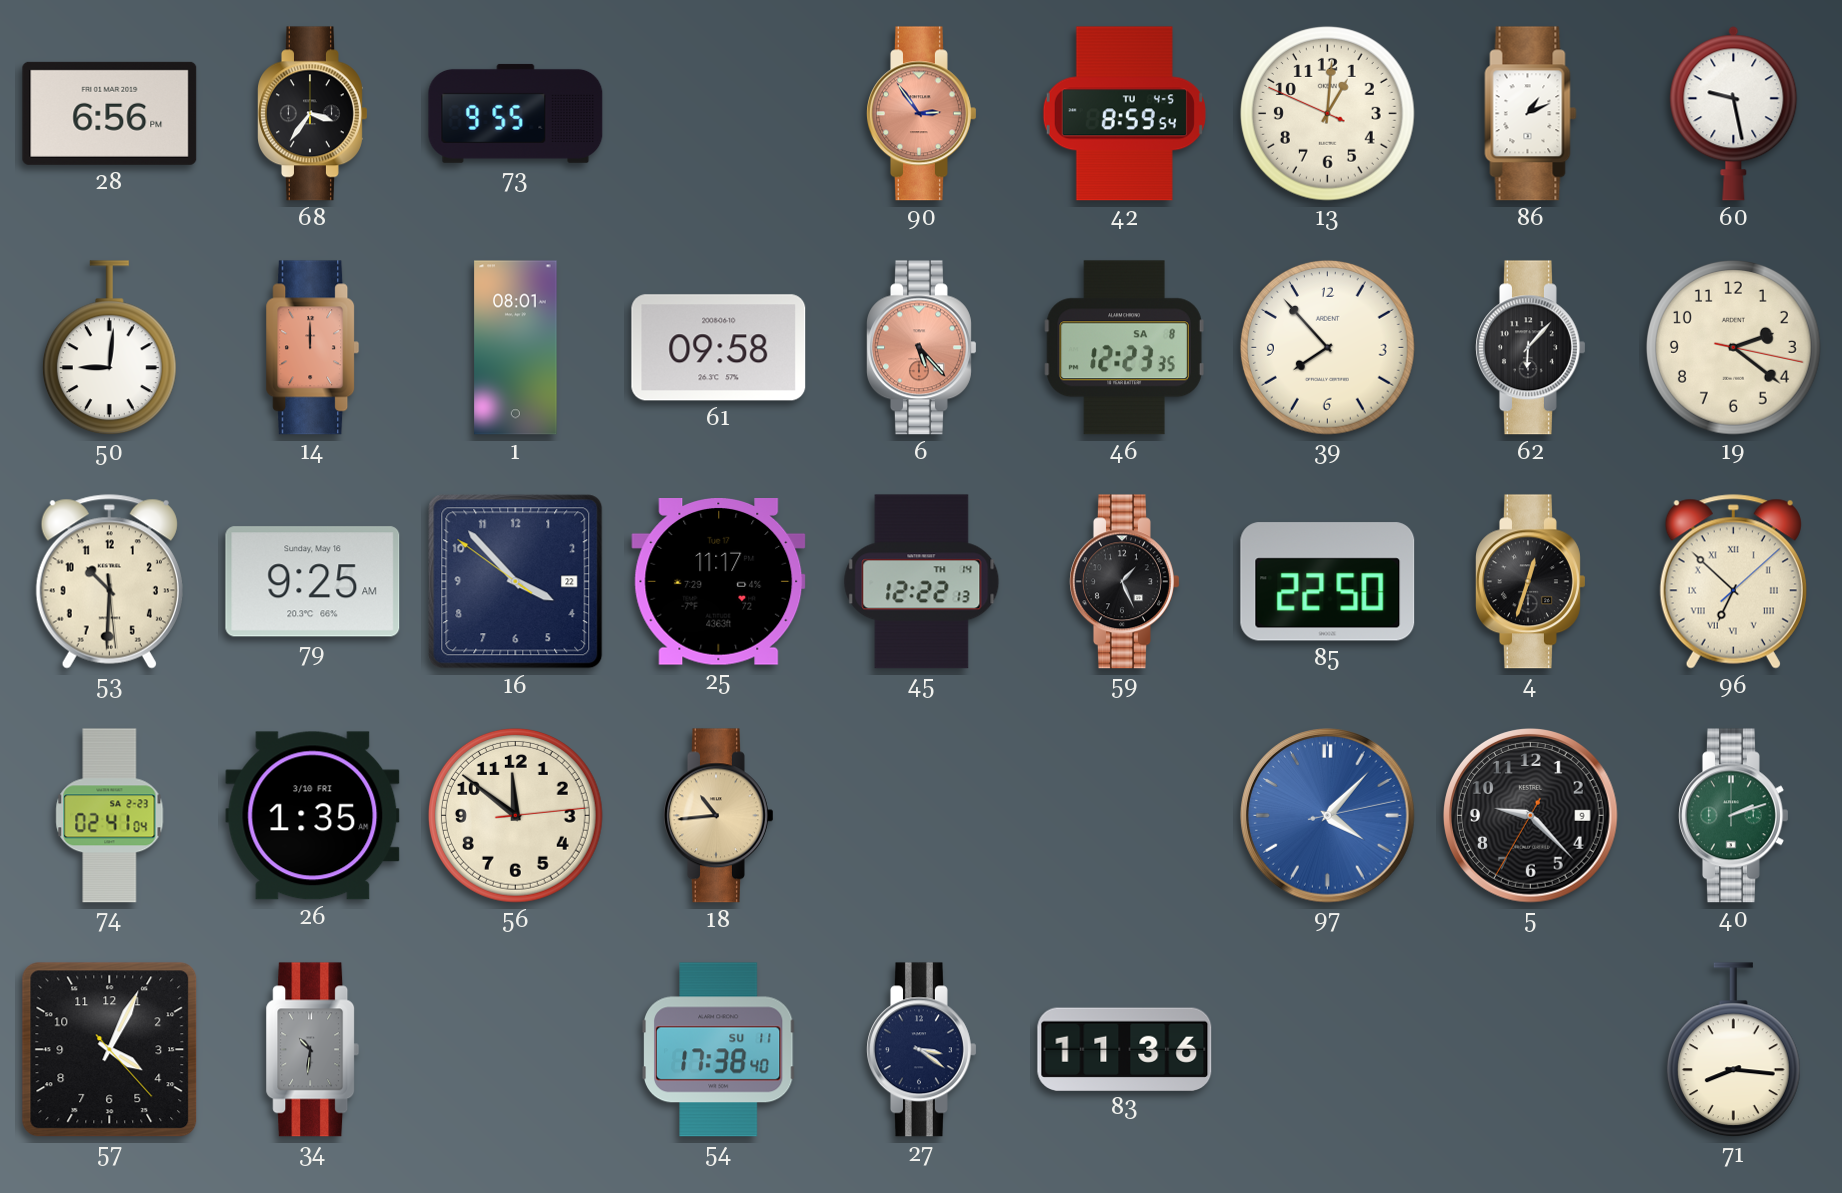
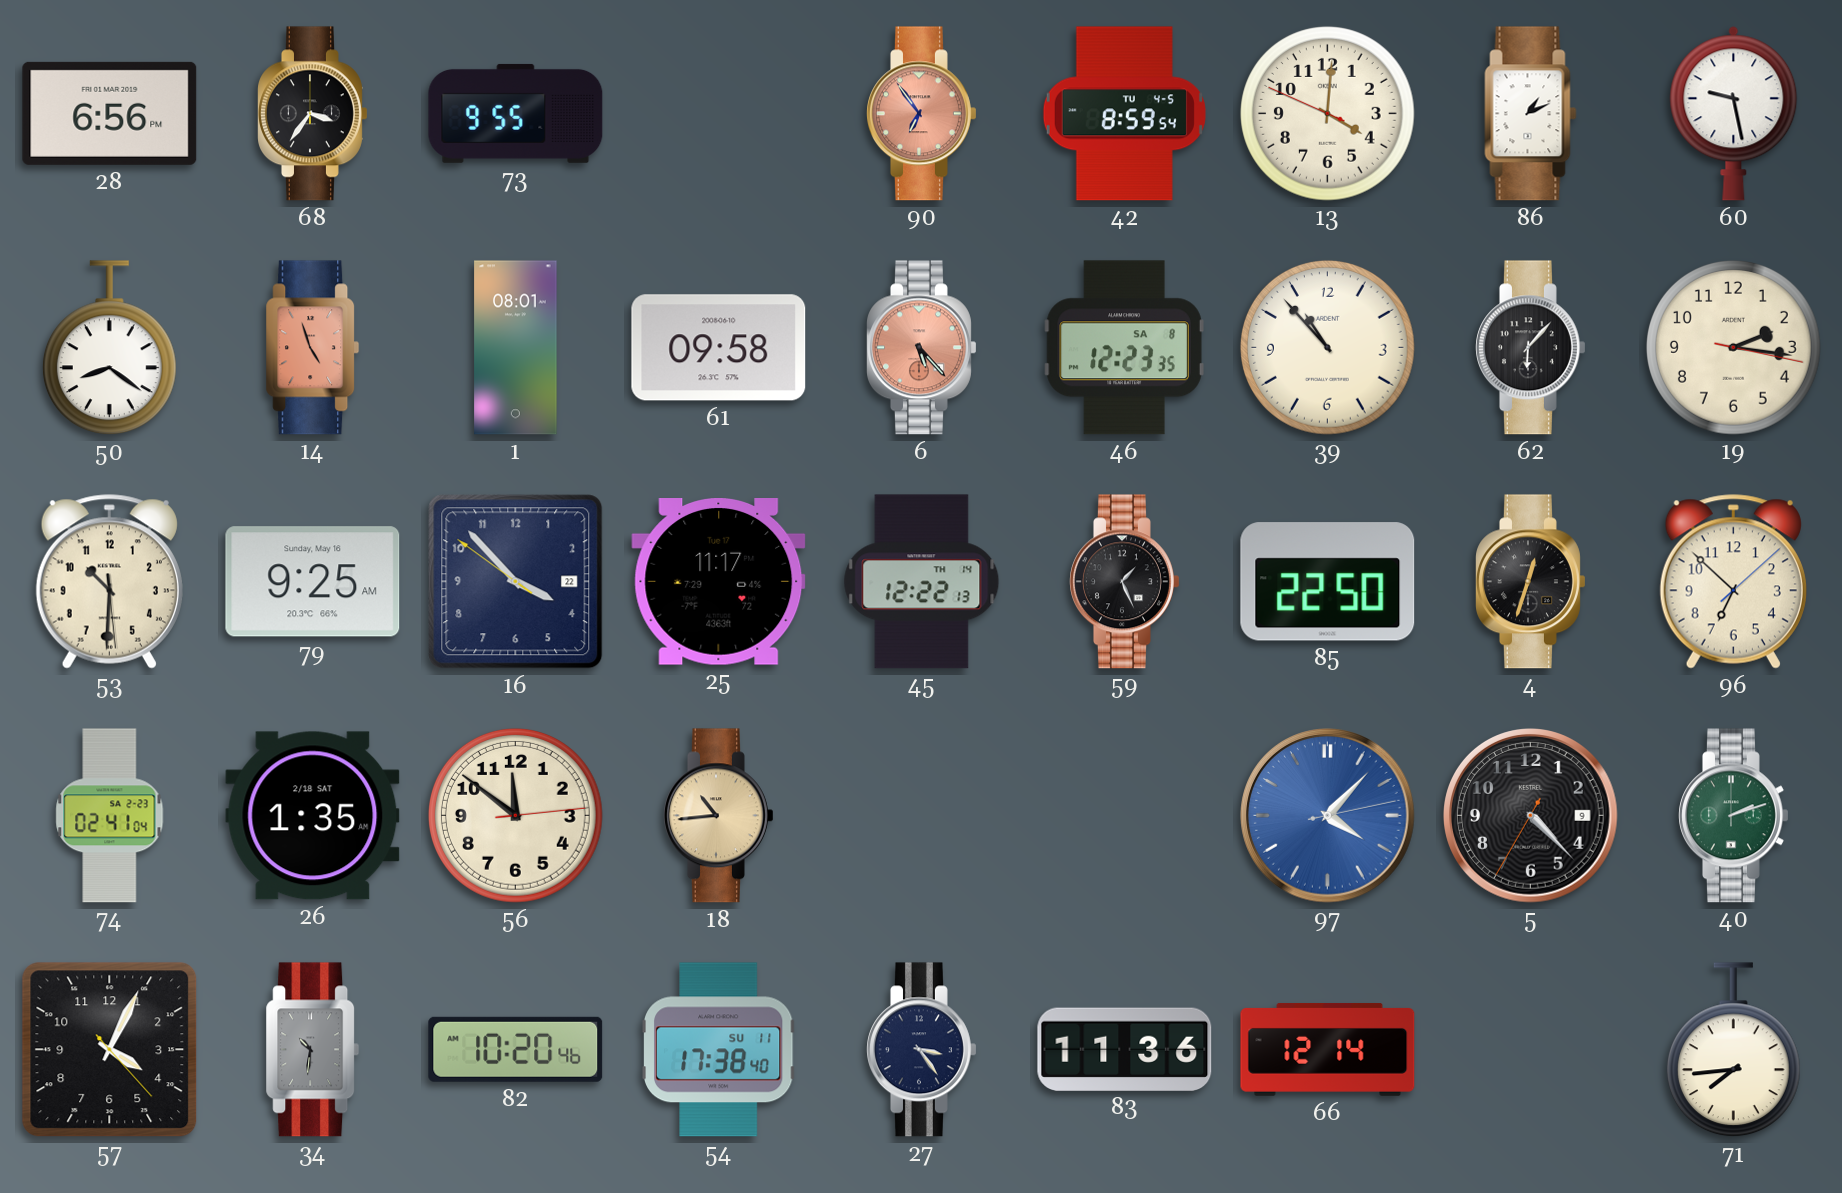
90: 2:54 -> 6:54
13: 1:00 -> 4:00
50: 9:01 -> 8:21
14: 12:00 -> 4:57
39: 7:53 -> 10:53
19: 2:21 -> 2:16
96 numerals: Roman -> Arabic
26 date: 3/10 FRI -> 2/18 SAT
5: 9:22 -> 4:22
82: none -> 10:20
27: 3:21 -> 3:24
66: none -> 12:14
71: 8:16 -> 7:44
